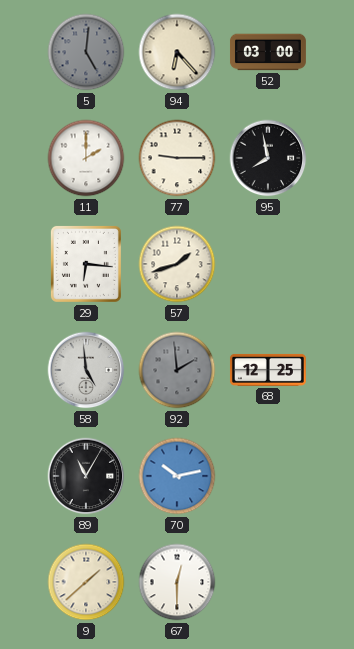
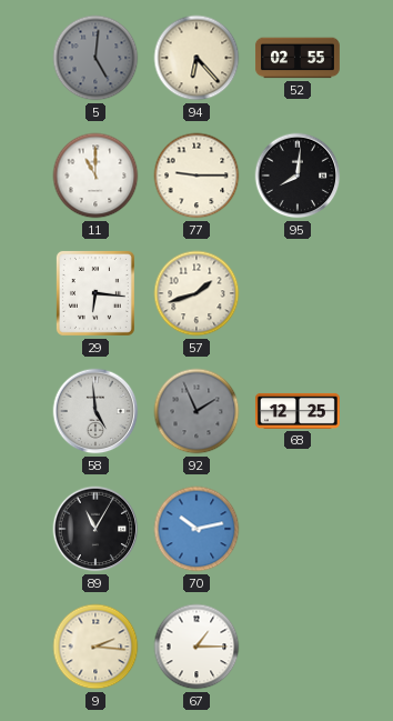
52: 03:00 -> 02:55
11: 2:00 -> 11:00
95: 7:58 -> 8:01
92: 1:59 -> 1:56
9: 1:38 -> 2:16
67: 12:30 -> 1:15
